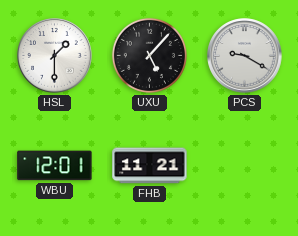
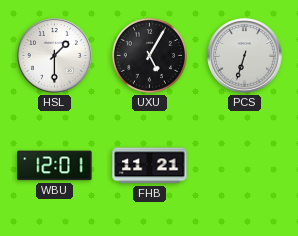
UXU: 5:07 -> 5:05
PCS: 9:20 -> 6:33
